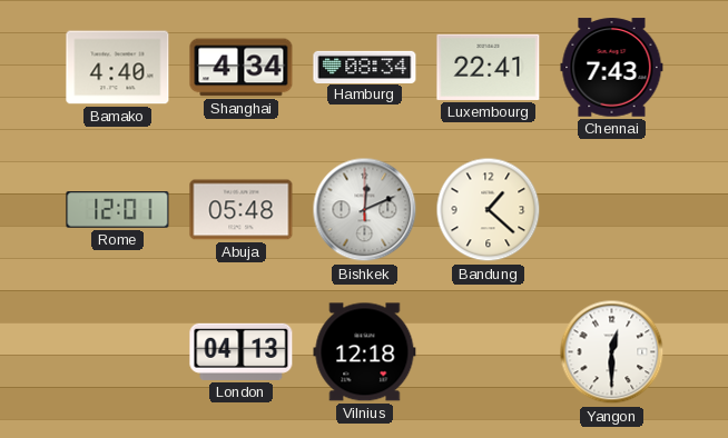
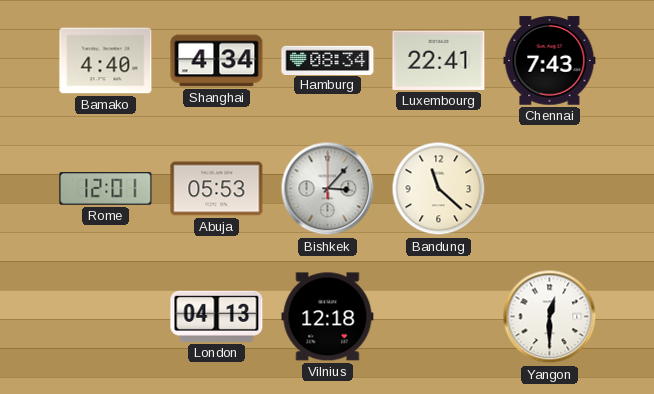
Abuja: 05:48 -> 05:53
Bishkek: 12:11 -> 3:07
Bandung: 1:22 -> 11:22
